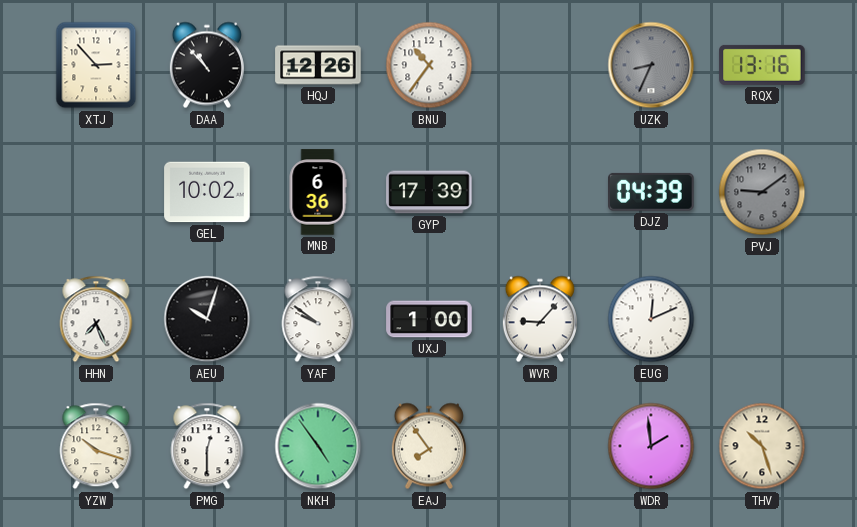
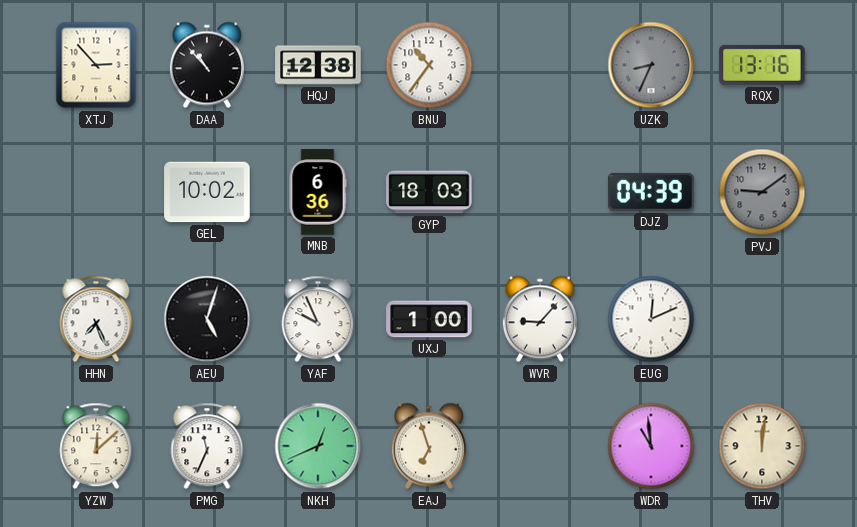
HQJ: 12:26 -> 12:38
GYP: 17:39 -> 18:03
AEU: 10:03 -> 5:03
YAF: 9:51 -> 9:56
YZW: 10:18 -> 12:08
PMG: 12:30 -> 11:34
NKH: 4:54 -> 12:41
EAJ: 7:54 -> 6:57
WDR: 1:59 -> 10:59
THV: 10:27 -> 12:01
